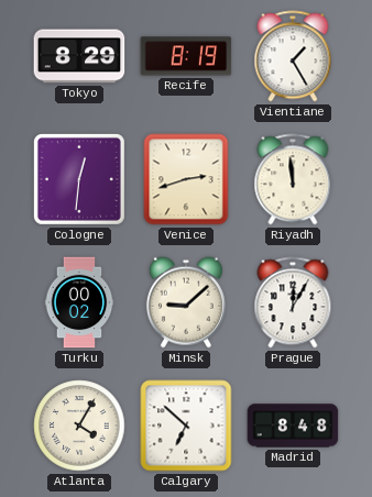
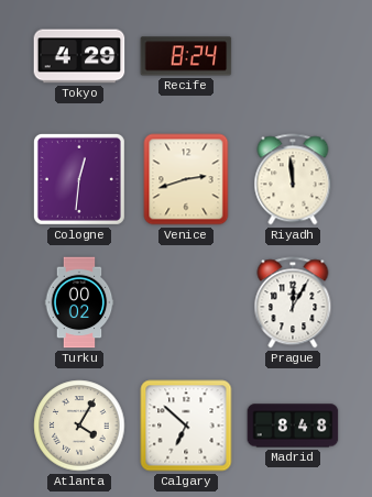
Tokyo: 8:29 -> 4:29
Recife: 8:19 -> 8:24
Vientiane: 1:25 -> none
Minsk: 9:08 -> none
